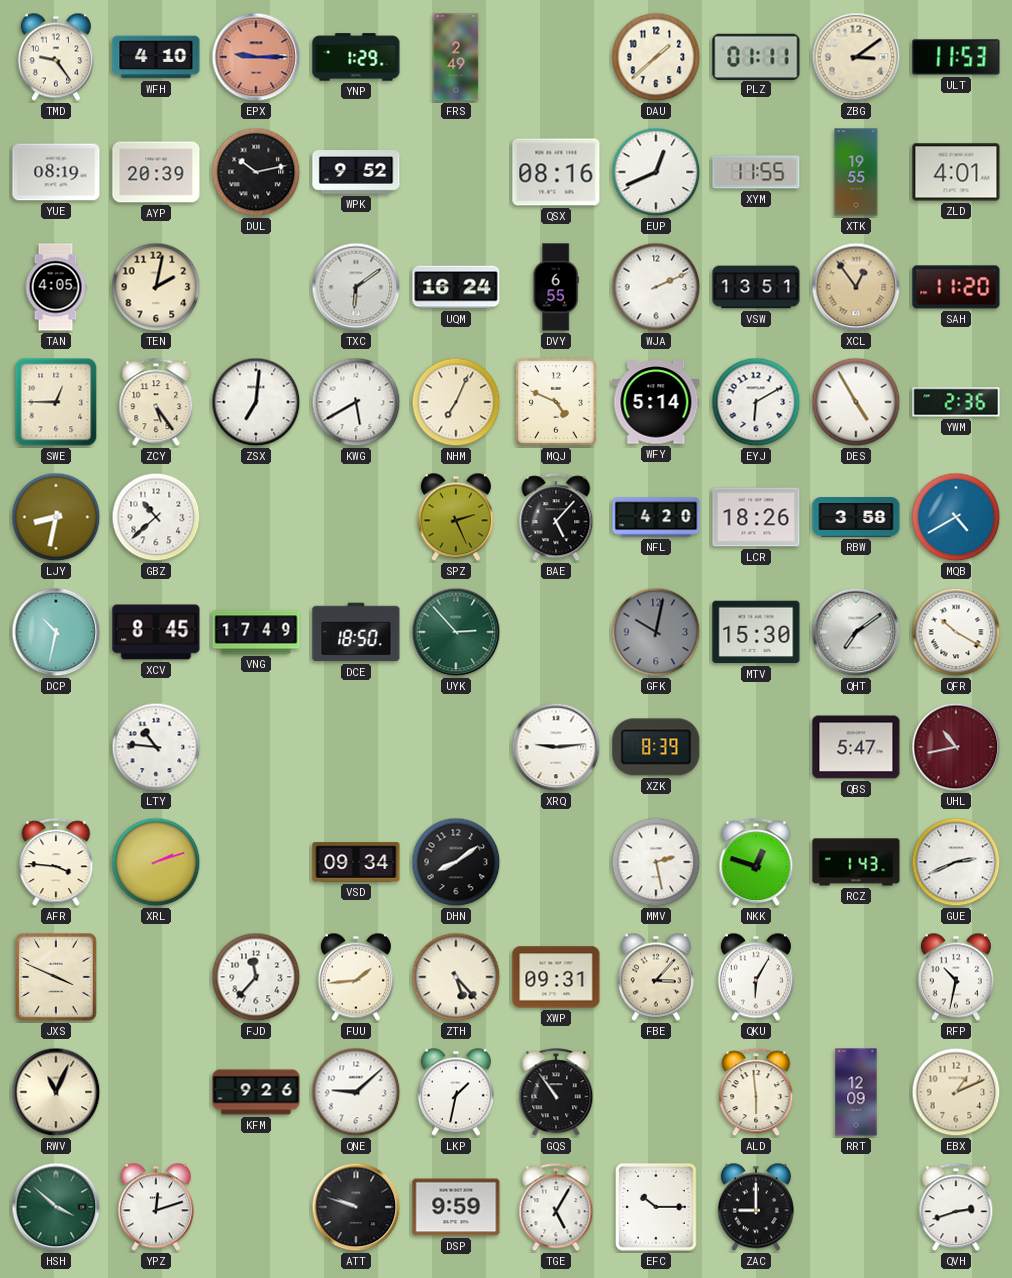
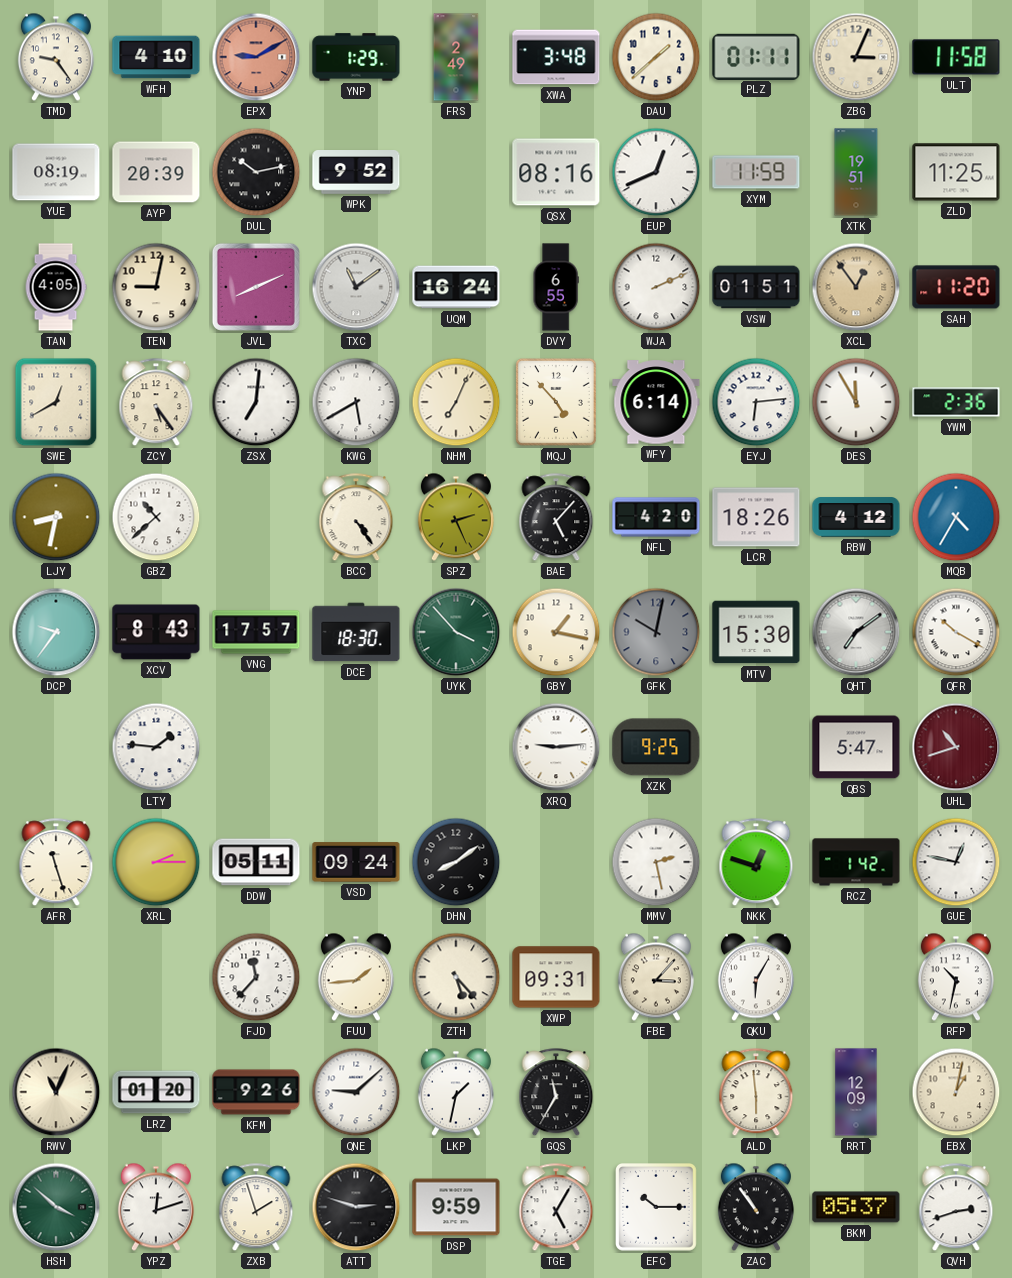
EPX: 9:15 -> 9:10
XWA: none -> 3:48
ZBG: 3:09 -> 3:04
ULT: 11:53 -> 11:58
XYM: 11:55 -> 11:59
XTK: 19:55 -> 19:51
ZLD: 4:01 -> 11:25
TEN: 2:02 -> 9:02
JVL: none -> 8:11
TXC: 6:09 -> 11:09
VSW: 13:51 -> 01:51
SWE: 12:45 -> 12:40
MQJ: 4:49 -> 4:53
WFY: 5:14 -> 6:14
EYJ: 6:10 -> 6:14
DES: 4:55 -> 11:55
BCC: none -> 4:24
RBW: 3:58 -> 4:12
MQB: 4:40 -> 4:35
DCP: 10:32 -> 9:36
XCV: 8:45 -> 8:43
VNG: 17:49 -> 17:57
DCE: 18:50 -> 18:30
UYK: 2:53 -> 3:53
GBY: none -> 1:17
LTY: 10:46 -> 1:46
XZK: 8:39 -> 9:25
UHL: 10:43 -> 10:42
AFR: 3:46 -> 11:27
XRL: 2:12 -> 2:15
DDW: none -> 05:11
VSD: 09:34 -> 09:24
RCZ: 1:43 -> 1:42
GUE: 2:41 -> 12:47
JXS: 3:49 -> none
LRZ: none -> 01:20
GQS: 10:54 -> 11:35
EBX: 1:11 -> 1:02
ZXB: none -> 1:57
ATT: 9:48 -> 2:48
ZAC: 9:00 -> 10:54
BKM: none -> 05:37
